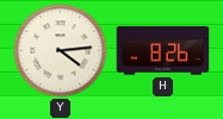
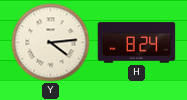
H: 8:26 -> 8:24
